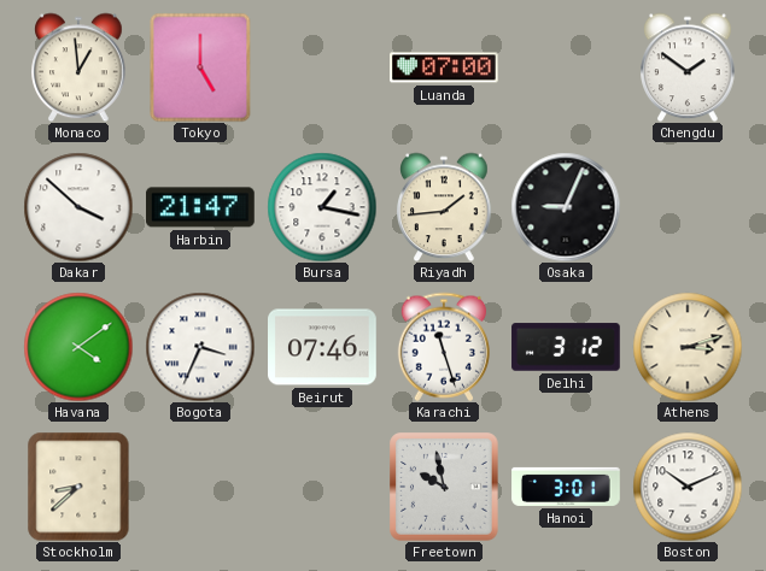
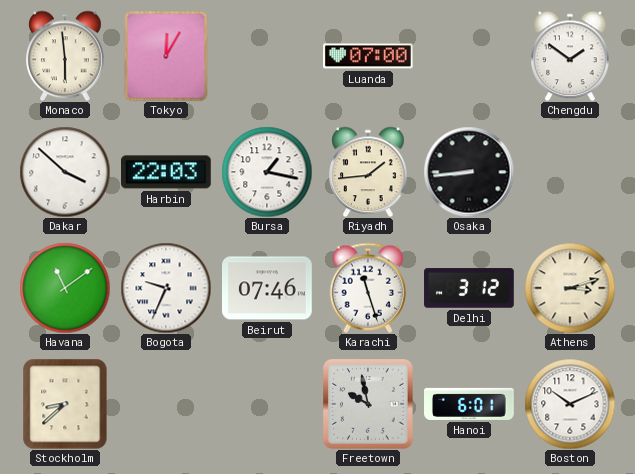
Monaco: 12:59 -> 5:59
Tokyo: 5:00 -> 12:05
Harbin: 21:47 -> 22:03
Osaka: 9:04 -> 8:44
Havana: 4:09 -> 11:09
Bogota: 3:34 -> 9:34
Hanoi: 3:01 -> 6:01
